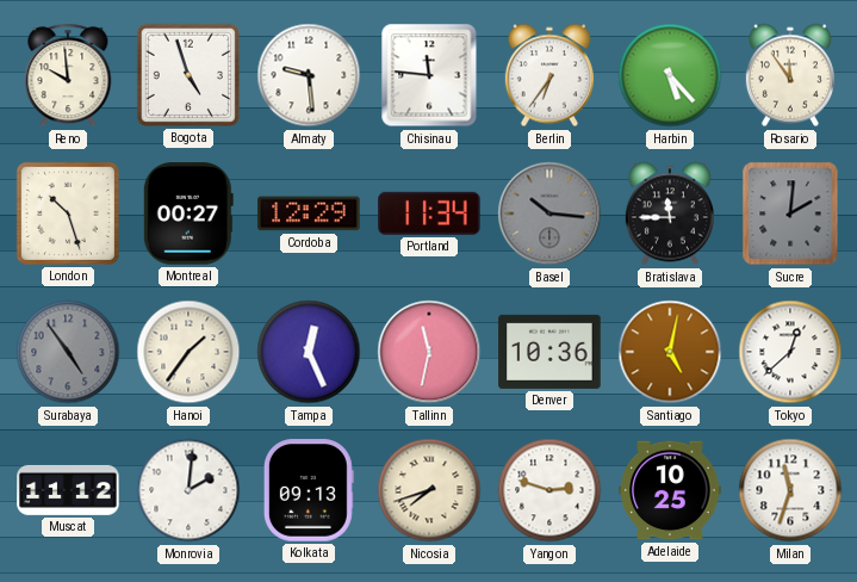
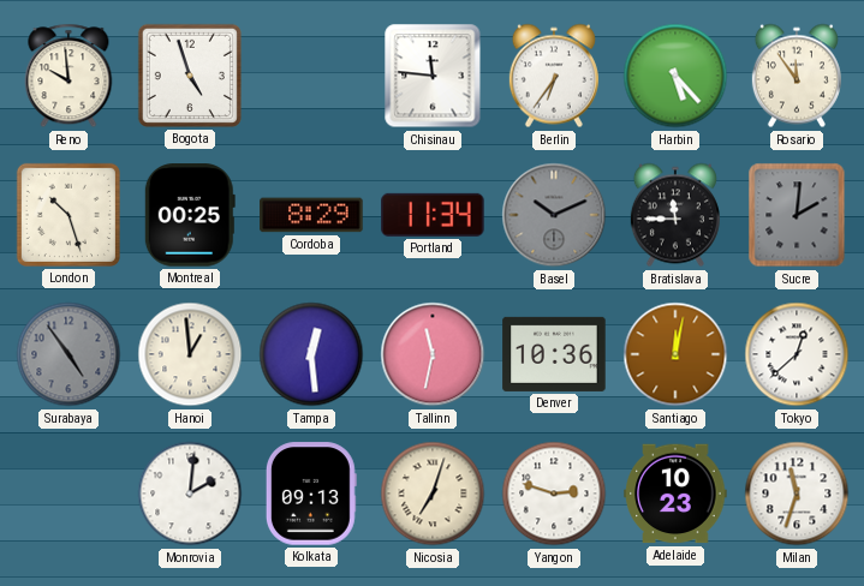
Almaty: 9:29 -> none
Montreal: 00:27 -> 00:25
Cordoba: 12:29 -> 8:29
Basel: 10:16 -> 10:11
Hanoi: 1:36 -> 12:59
Tampa: 12:26 -> 12:29
Santiago: 5:02 -> 12:02
Muscat: 11:12 -> none
Nicosia: 7:42 -> 7:03
Adelaide: 10:25 -> 10:23
